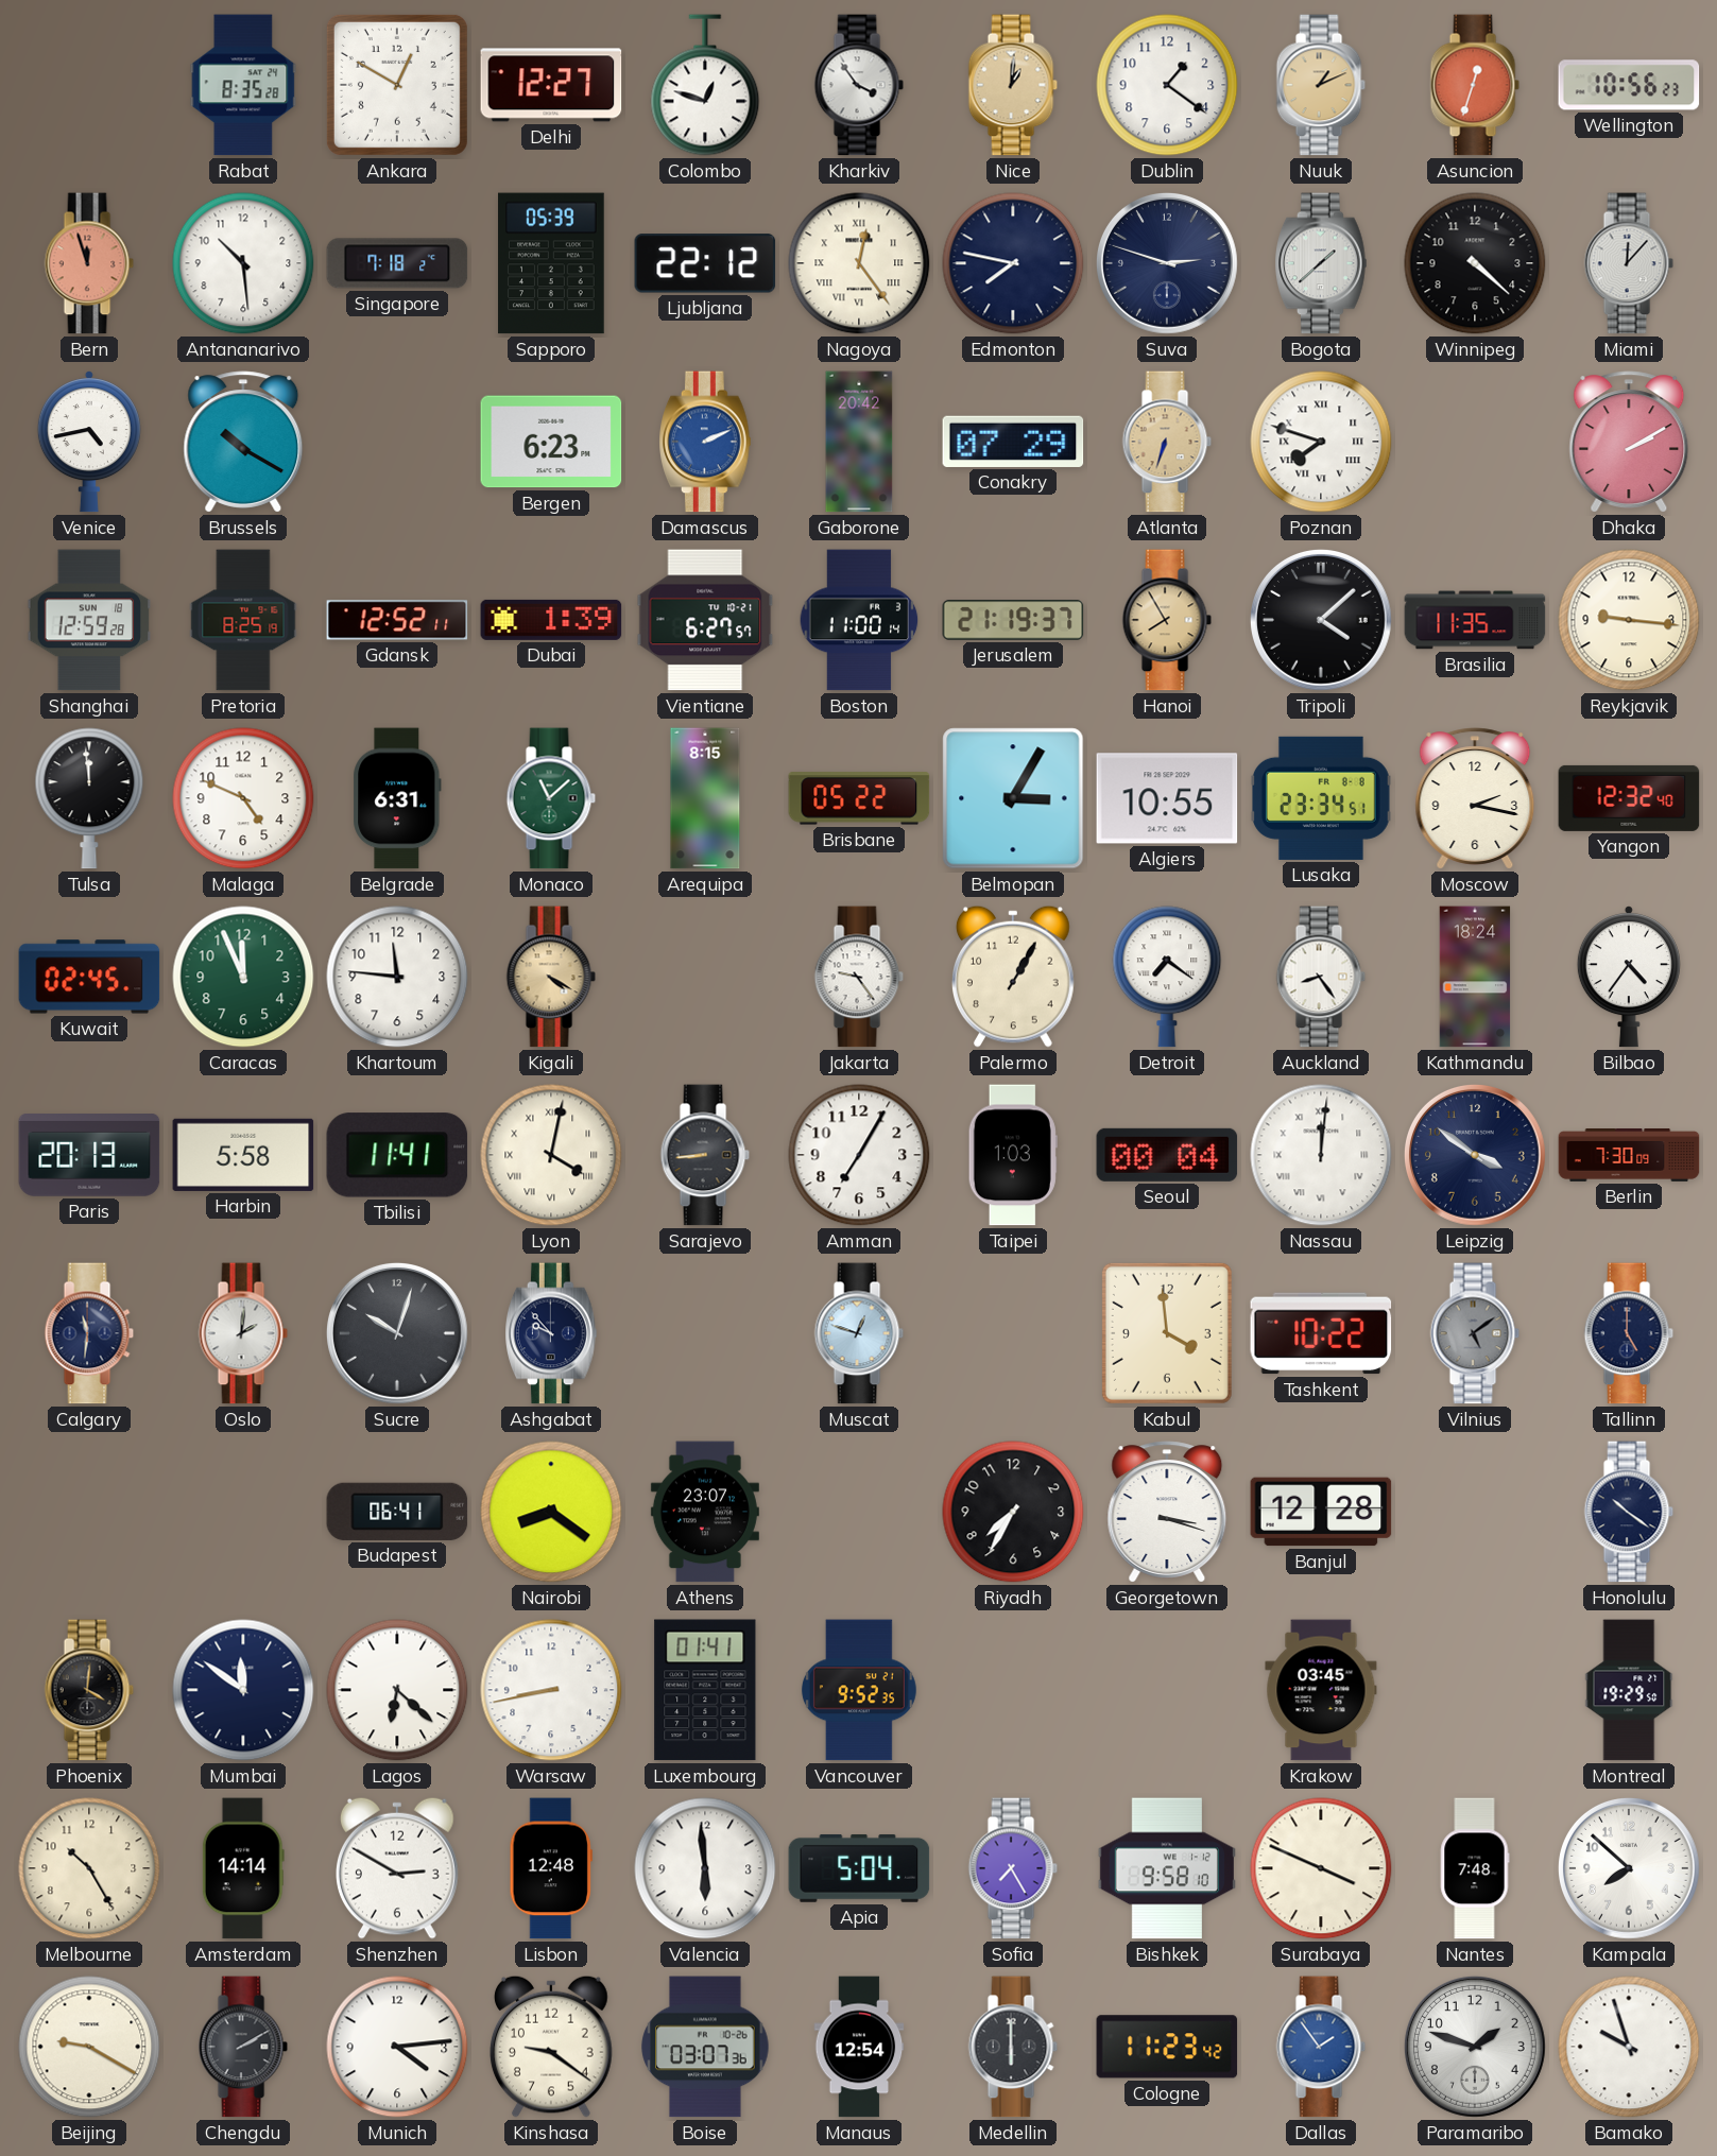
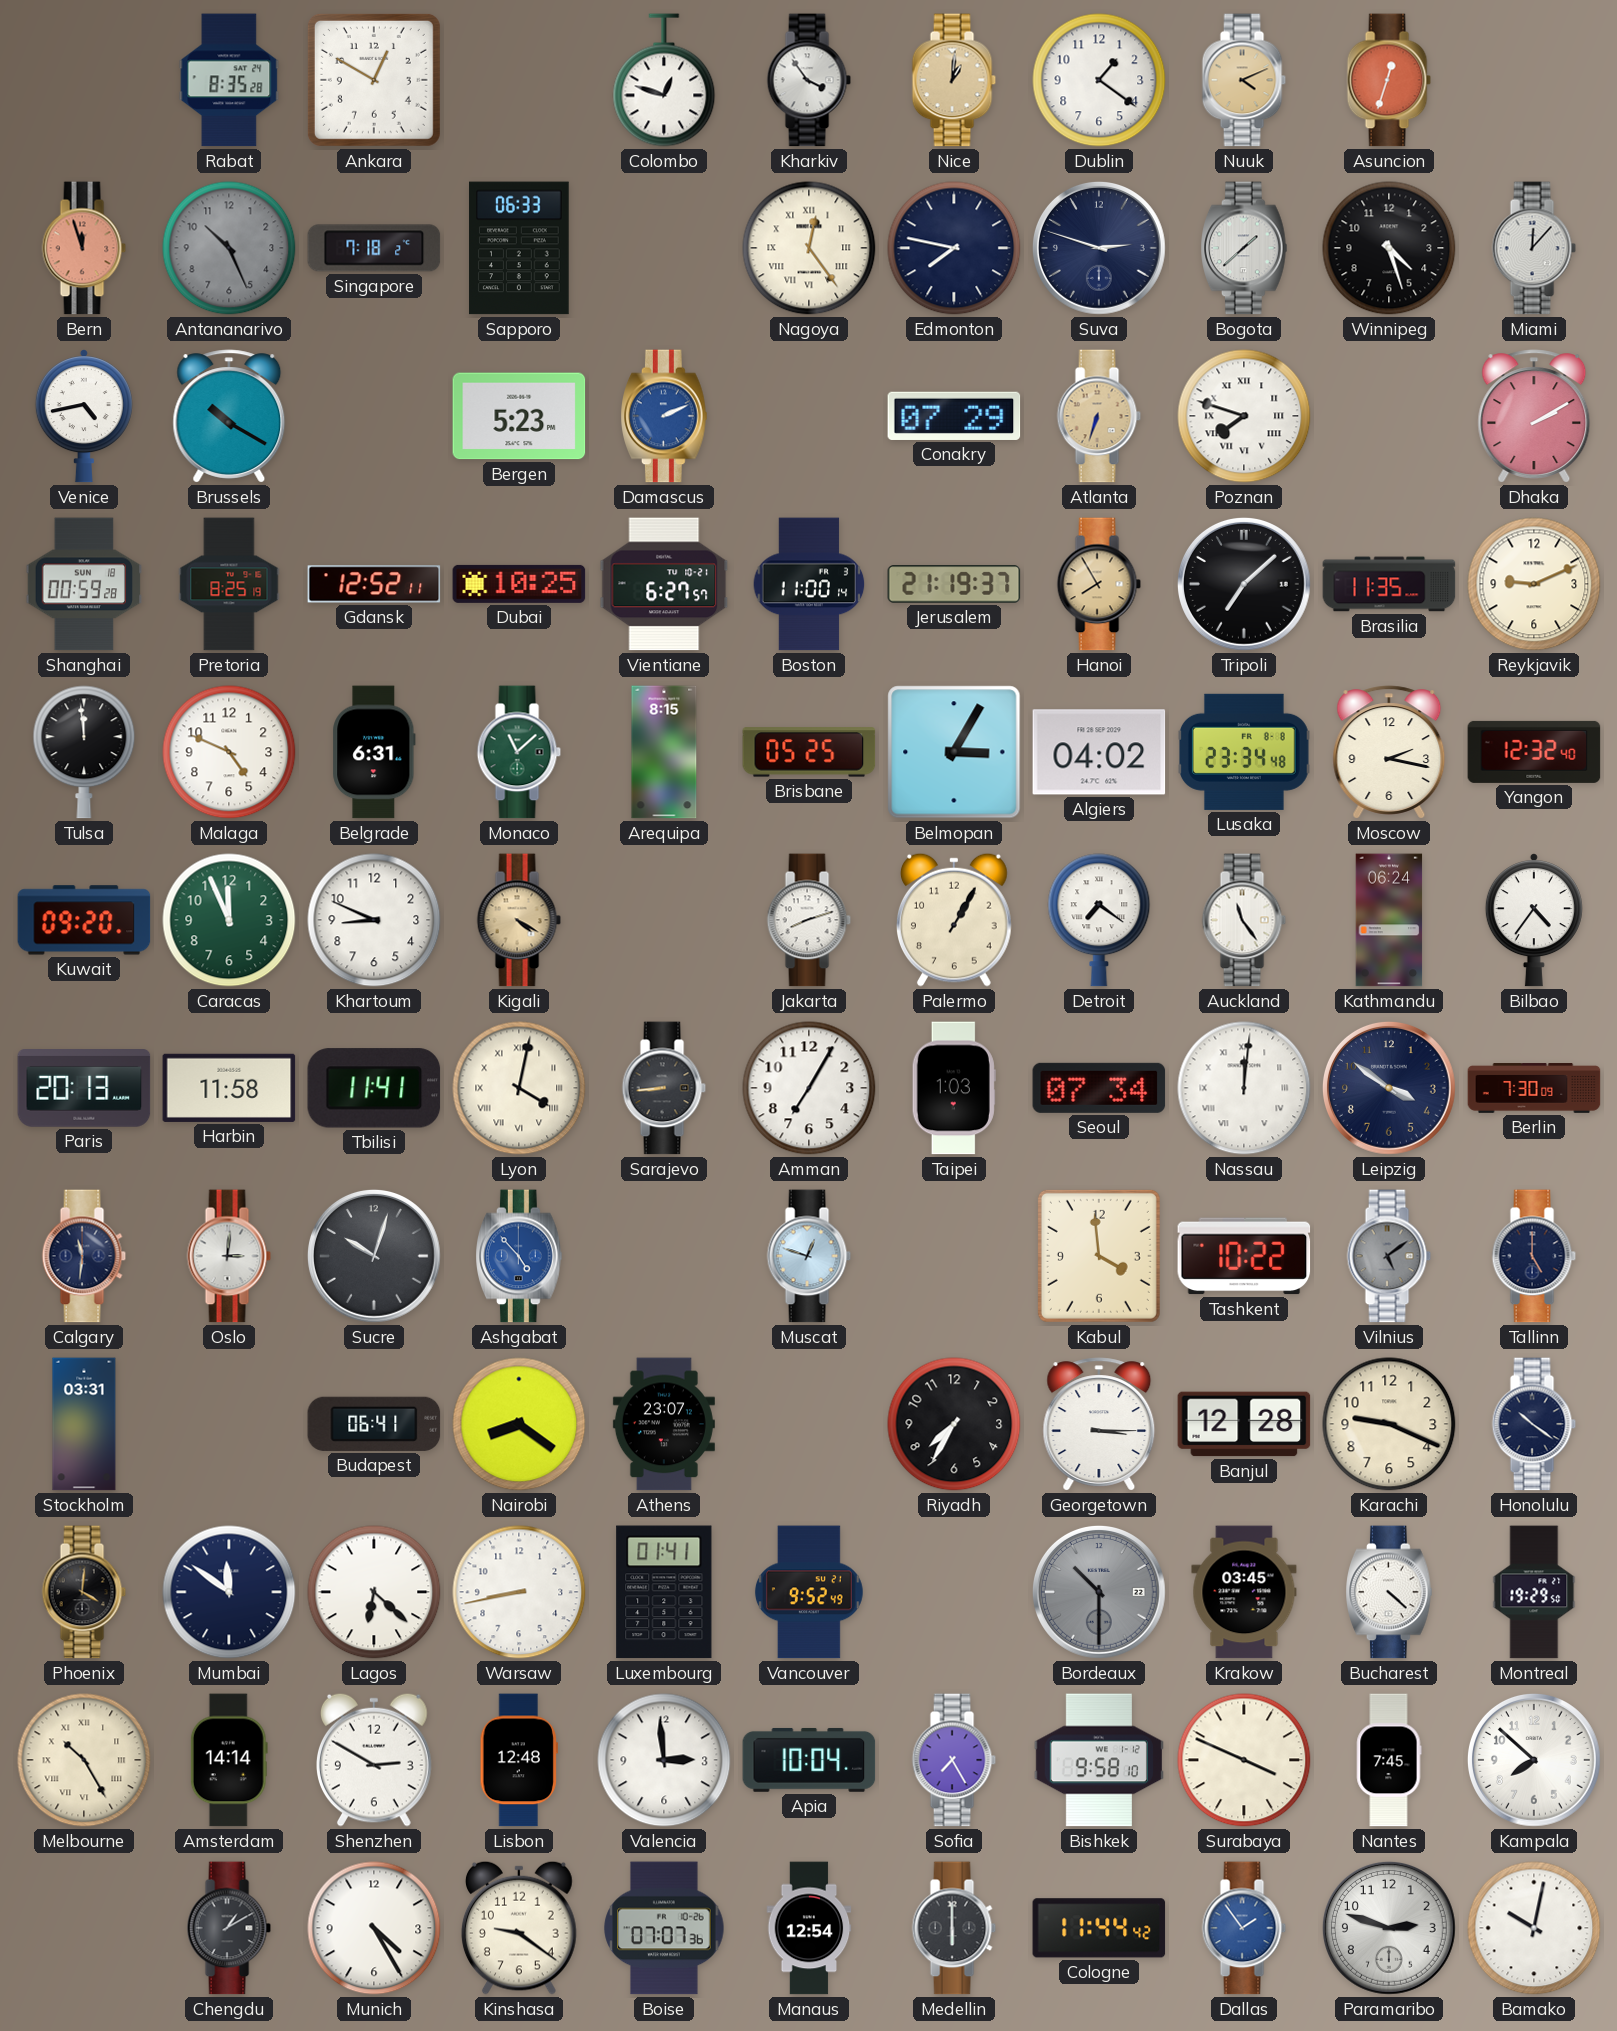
Delhi: 12:27 -> none
Nuuk: 1:11 -> 4:11
Wellington: 10:56 -> none
Antananarivo: 10:29 -> 10:26
Antananarivo dial: white -> grey
Sapporo: 05:39 -> 06:33
Ljubljana: 22:12 -> none
Winnipeg: 4:22 -> 4:27
Bergen: 6:23 -> 5:23
Gaborone: 20:42 -> none
Shanghai: 12:59 -> 00:59
Dubai: 1:39 -> 10:25
Tripoli: 4:08 -> 7:08
Reykjavik: 9:16 -> 9:11
Brisbane: 05:22 -> 05:25
Algiers: 10:55 -> 04:02
Lusaka: 23:34:51 -> 23:34:48
Kuwait: 02:45 -> 09:20
Khartoum: 11:46 -> 8:49
Jakarta: 9:24 -> 8:12
Auckland: 8:24 -> 11:24
Kathmandu: 18:24 -> 06:24
Harbin: 5:58 -> 11:58
Seoul: 00:04 -> 07:34
Oslo: 2:01 -> 3:01
Ashgabat: 9:53 -> 4:53
Ashgabat dial: navy -> blue
Stockholm: none -> 03:31
Georgetown: 3:18 -> 3:15
Karachi: none -> 9:19
Vancouver: 9:52:35 -> 9:52:49
Bordeaux: none -> 10:30
Bucharest: none -> 4:22
Melbourne numerals: Arabic -> Roman
Valencia: 5:59 -> 2:59
Apia: 5:04 -> 10:04
Nantes: 7:48 -> 7:45
Beijing: 9:20 -> none
Chengdu: 2:10 -> 1:10
Munich: 4:14 -> 4:25
Boise: 03:07 -> 07:07
Cologne: 11:23 -> 11:44
Paramaribo: 1:48 -> 2:48
Bamako: 9:57 -> 10:02
